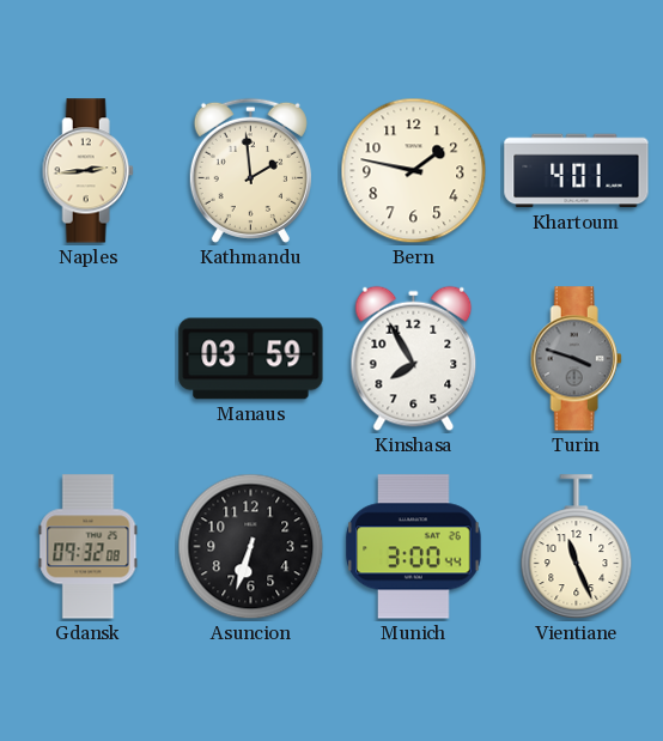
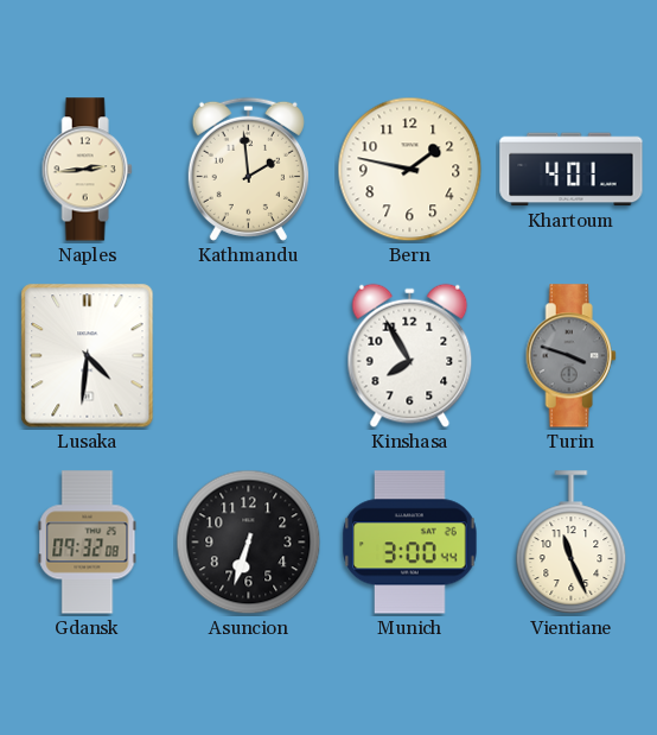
Lusaka: none -> 4:31
Manaus: 03:59 -> none
